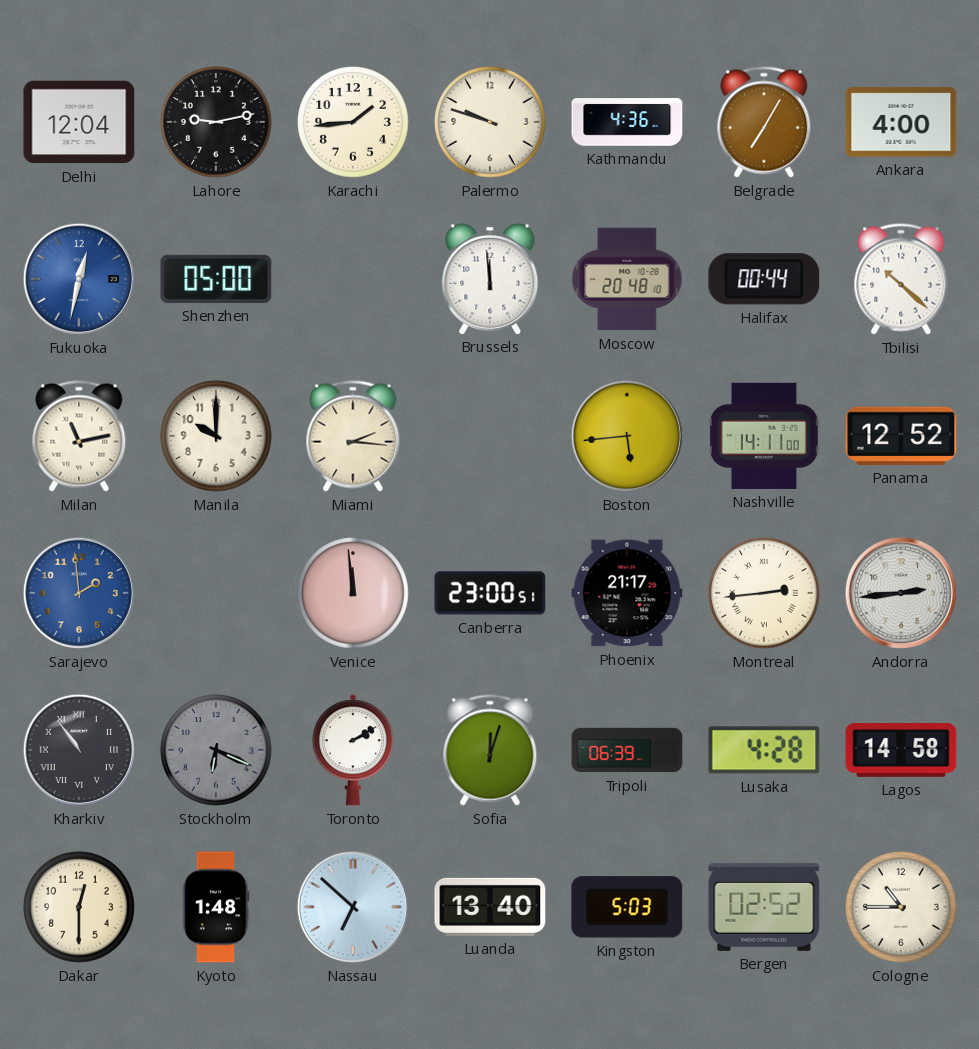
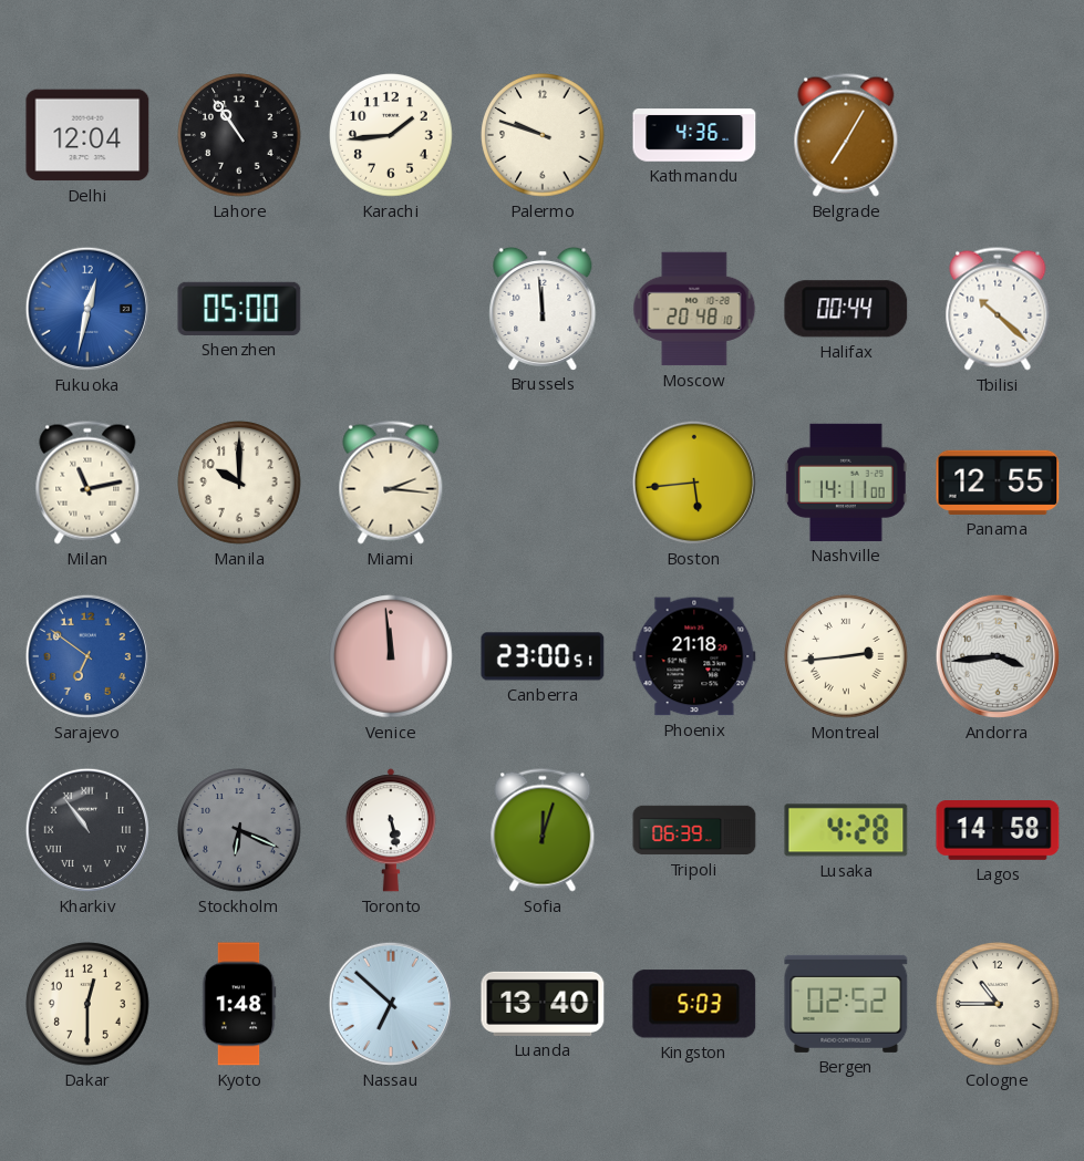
Lahore: 9:13 -> 10:54
Ankara: 4:00 -> none
Panama: 12:52 -> 12:55
Sarajevo: 1:59 -> 6:51
Phoenix: 21:17 -> 21:18
Andorra: 2:44 -> 3:44
Toronto: 2:10 -> 5:28
